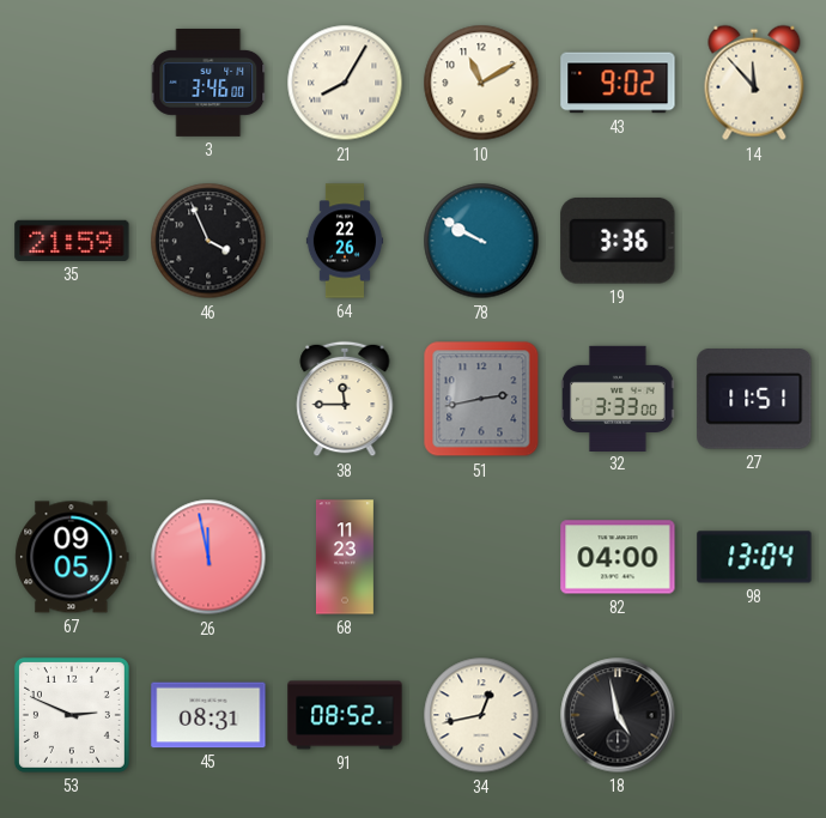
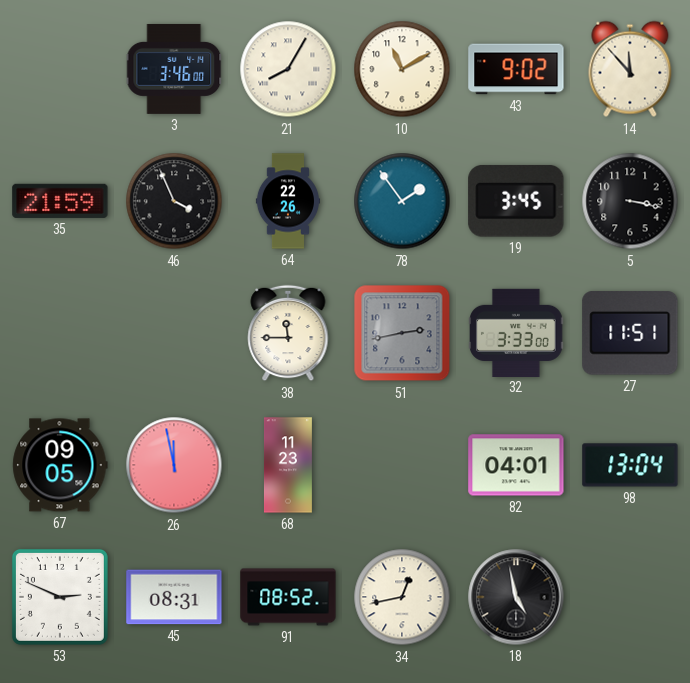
78: 9:50 -> 1:54
19: 3:36 -> 3:45
5: none -> 3:17
82: 04:00 -> 04:01
